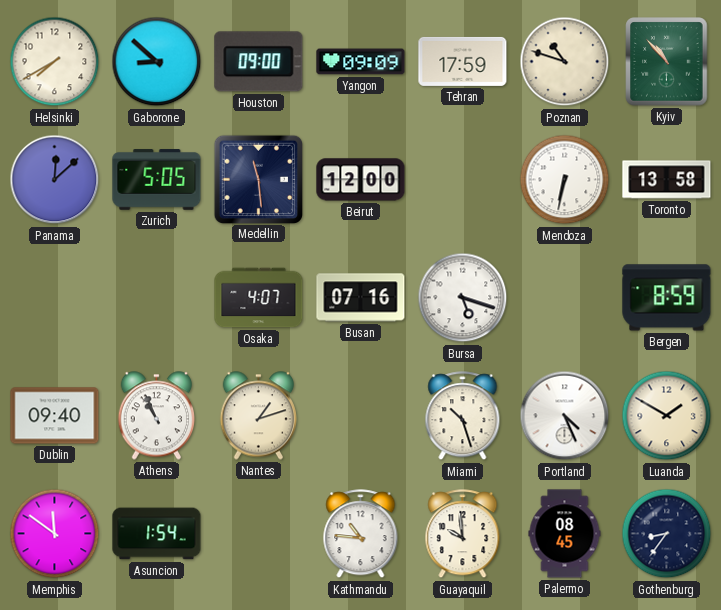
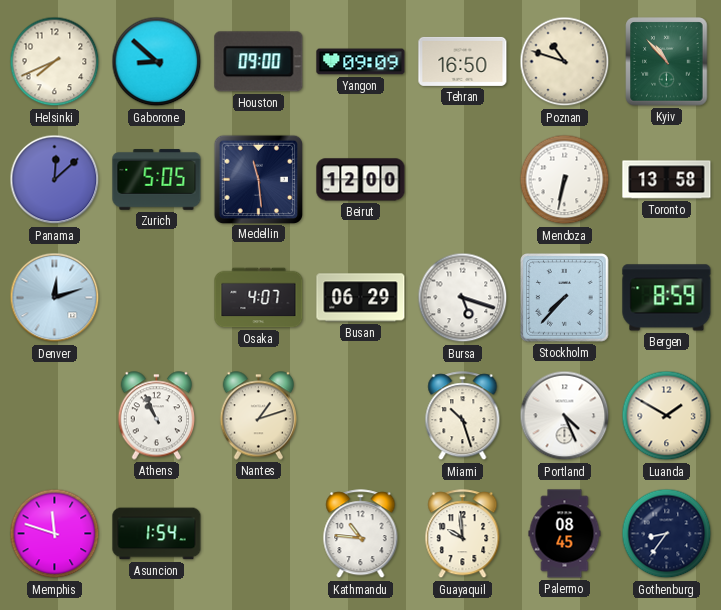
Helsinki: 7:40 -> 7:41
Tehran: 17:59 -> 16:50
Denver: none -> 12:12
Busan: 07:16 -> 06:29
Stockholm: none -> 7:37
Dublin: 09:40 -> none
Memphis: 11:51 -> 11:48
